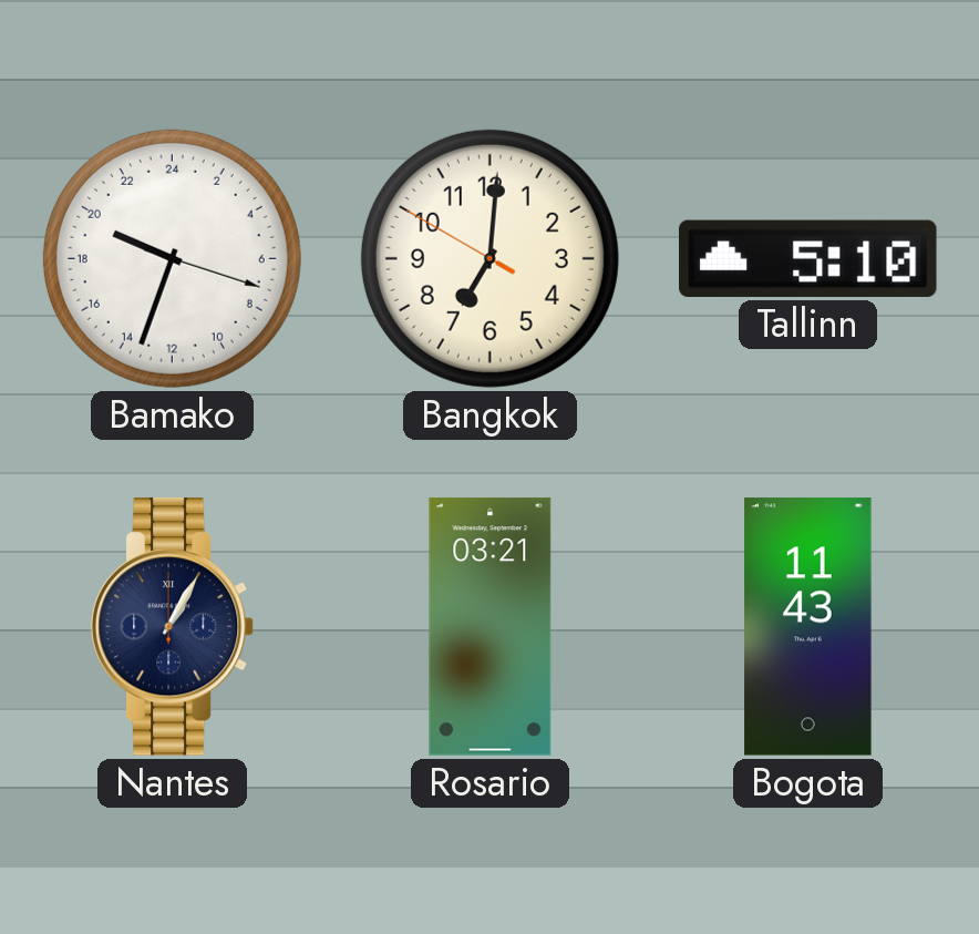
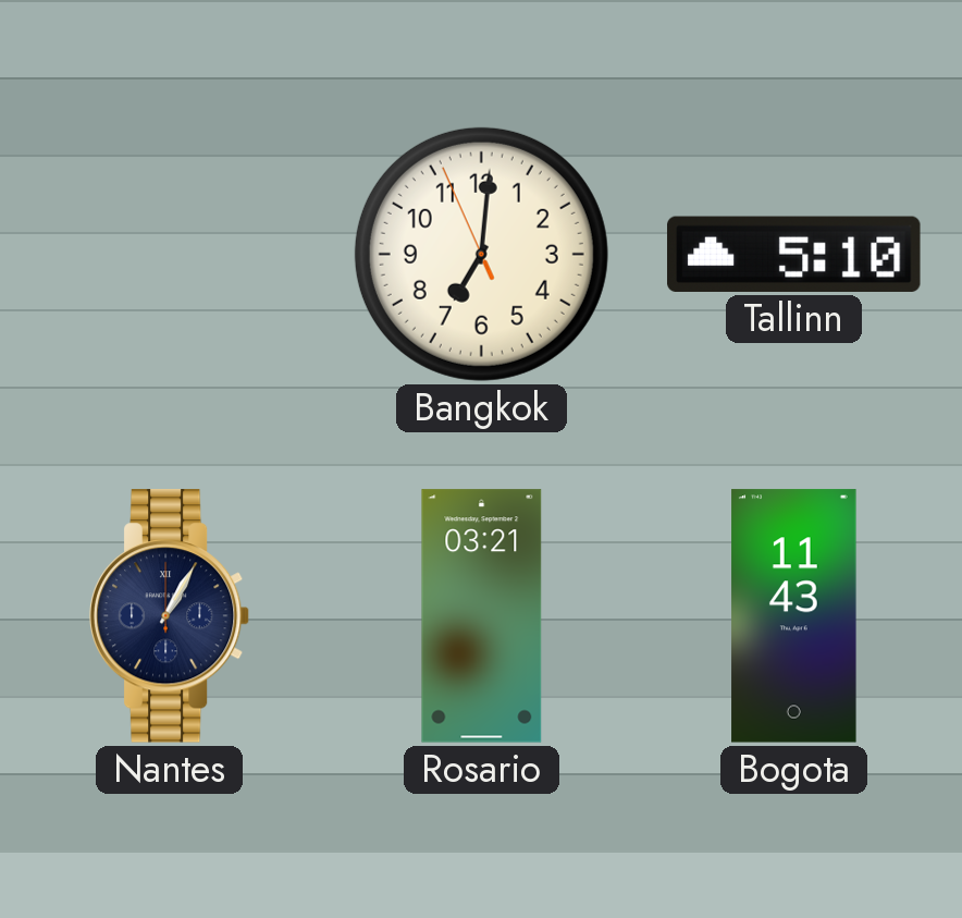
Bamako: 19:33 -> none
Bangkok: 7:00:50 -> 7:00:56
